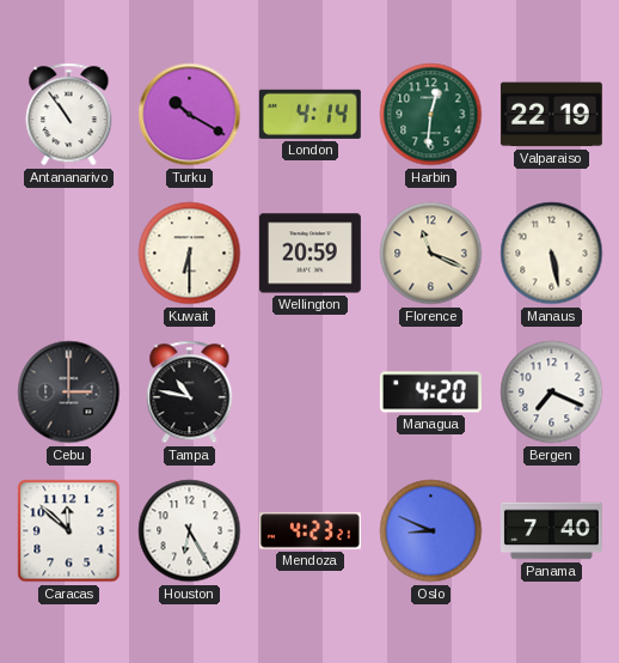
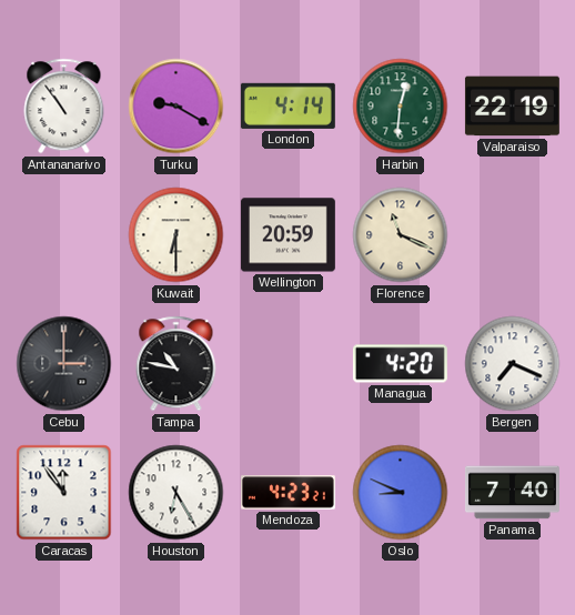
Turku: 10:20 -> 9:20
Manaus: 5:28 -> none
Caracas: 11:52 -> 11:54
